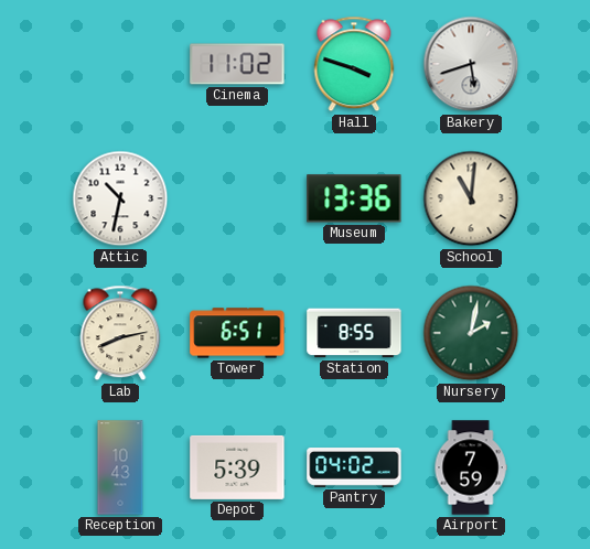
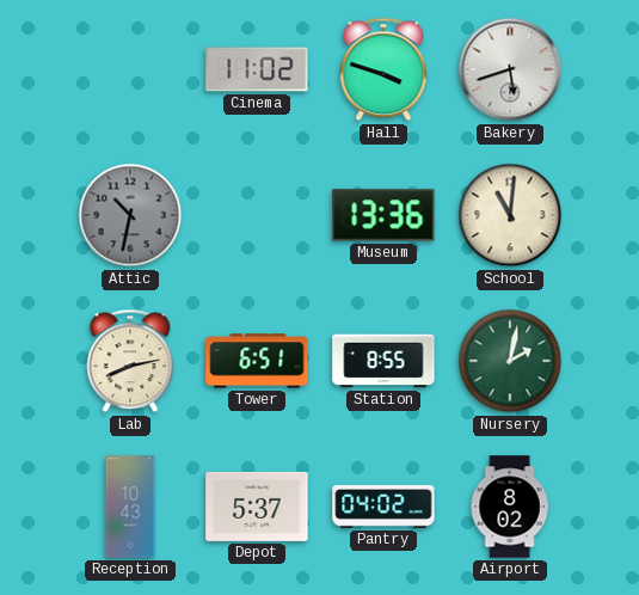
Attic dial: white -> grey
Depot: 5:39 -> 5:37
Airport: 7:59 -> 8:02
